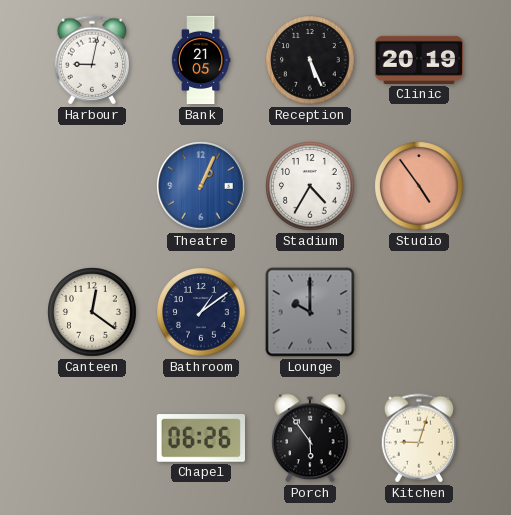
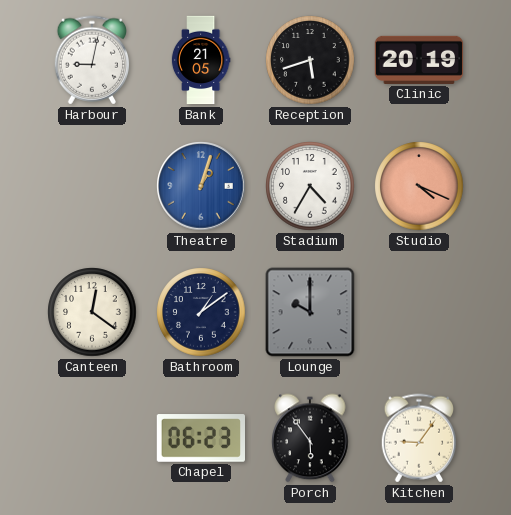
Reception: 5:26 -> 5:42
Theatre: 1:04 -> 1:03
Studio: 4:54 -> 4:19
Chapel: 06:26 -> 06:23
Kitchen: 9:03 -> 9:06
